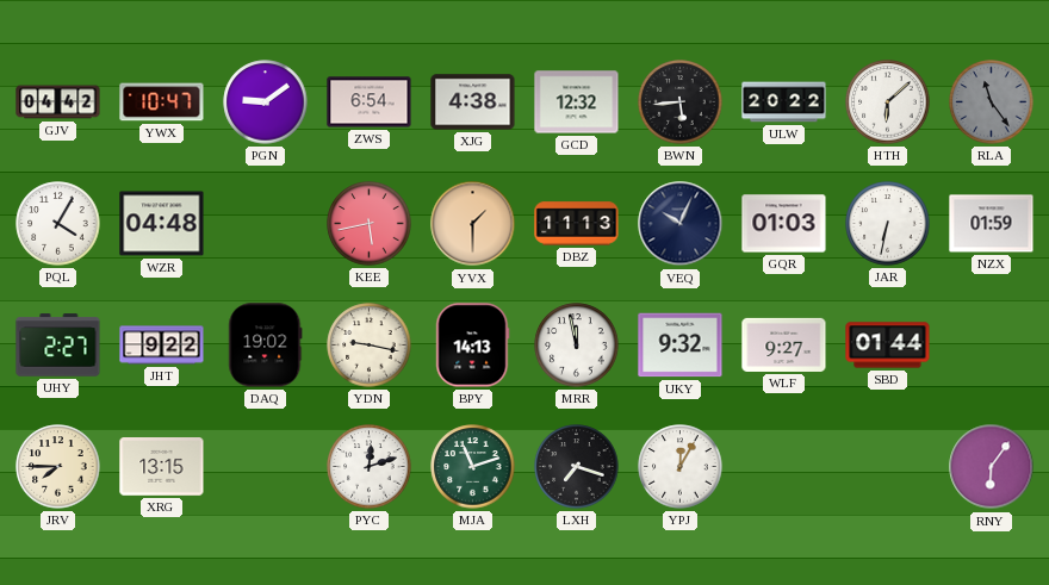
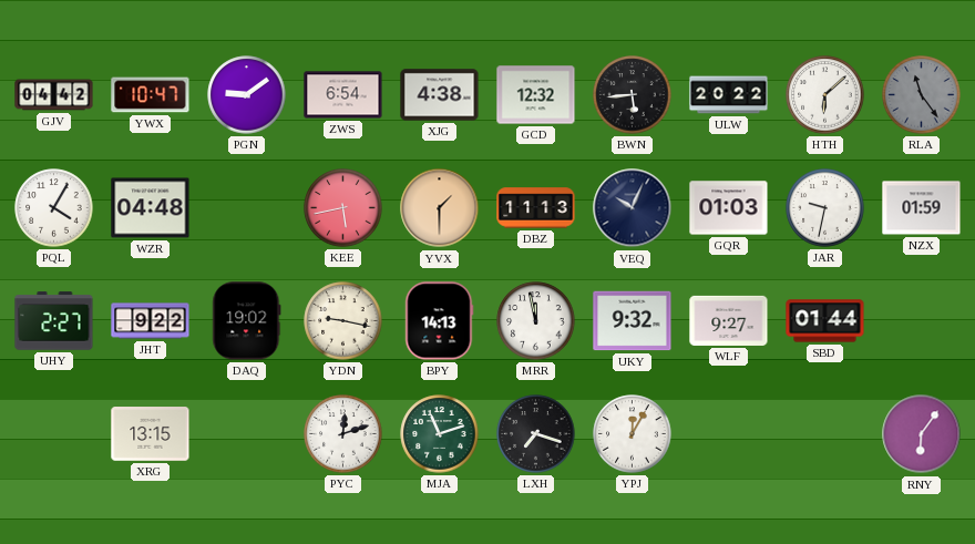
JAR: 6:32 -> 9:32
JRV: 7:45 -> none
